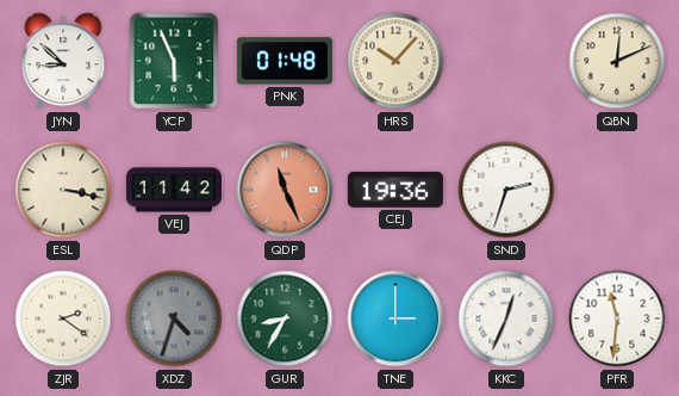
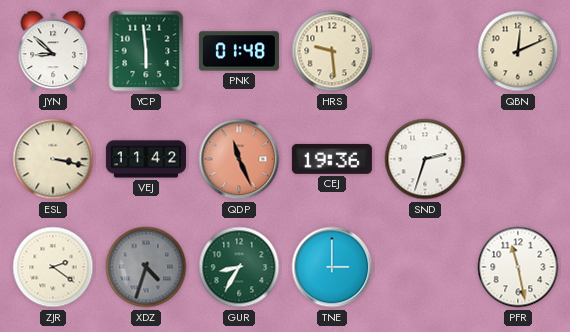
YCP: 5:56 -> 5:59
HRS: 10:07 -> 9:29
KKC: 12:34 -> none
PFR: 11:31 -> 11:28
